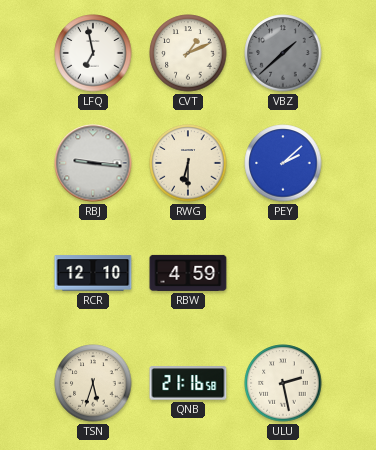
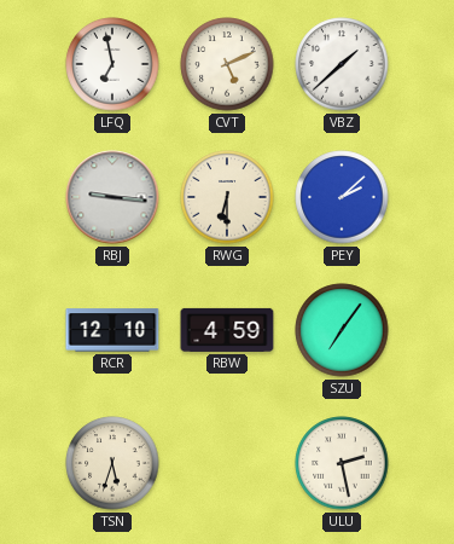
CVT: 1:11 -> 5:11
VBZ dial: grey -> white
SZU: none -> 7:06
QNB: 21:16 -> none
